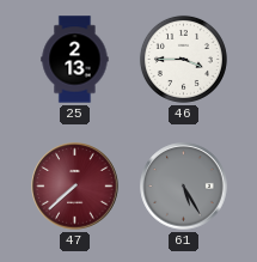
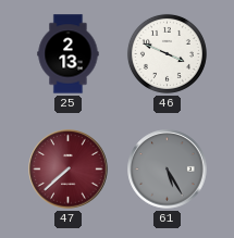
46: 3:45 -> 3:49
